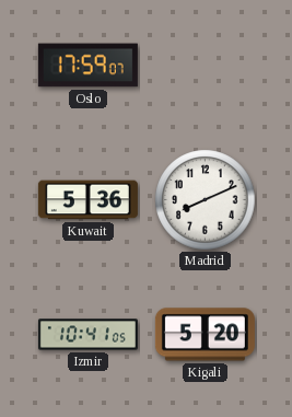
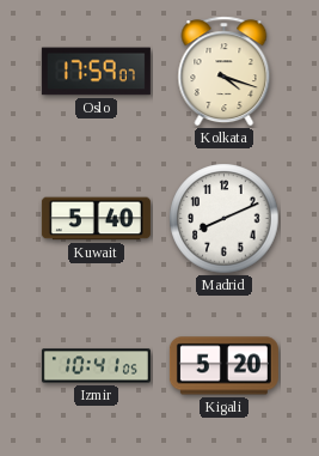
Kolkata: none -> 4:18
Kuwait: 5:36 -> 5:40
